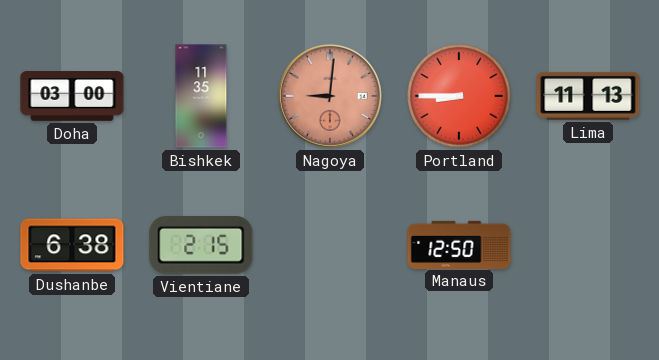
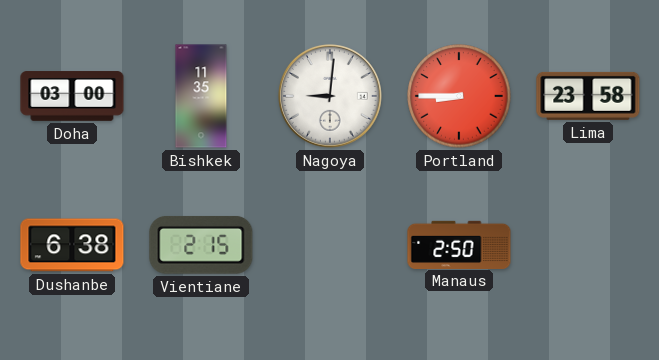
Nagoya dial: salmon -> white
Lima: 11:13 -> 23:58
Manaus: 12:50 -> 2:50
